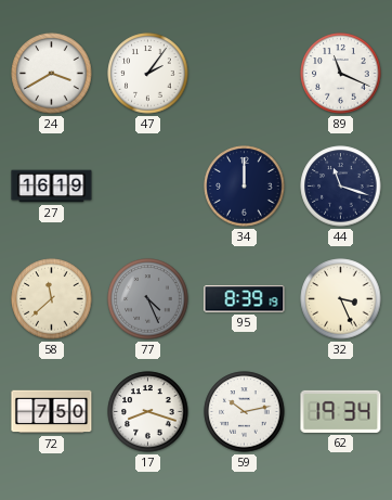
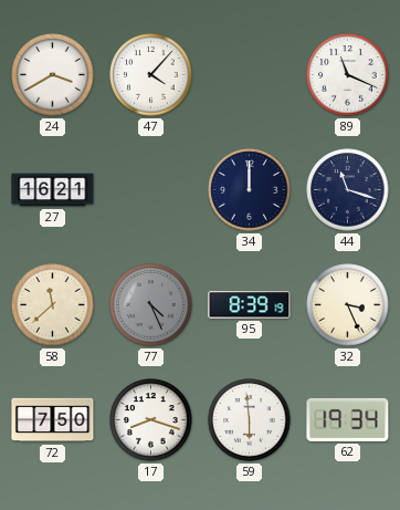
47: 2:06 -> 4:07
27: 16:19 -> 16:21
59: 10:13 -> 5:59
